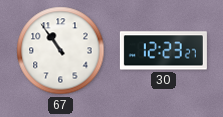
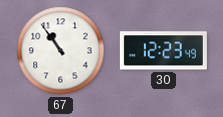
30: 12:23:27 -> 12:23:49
